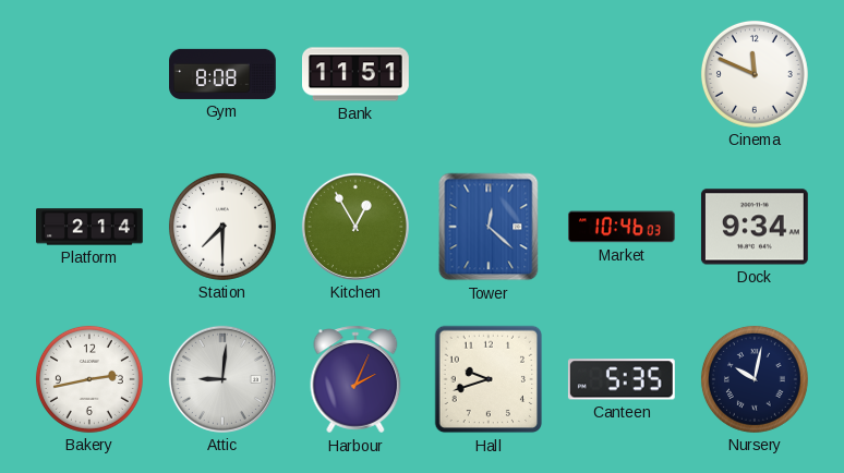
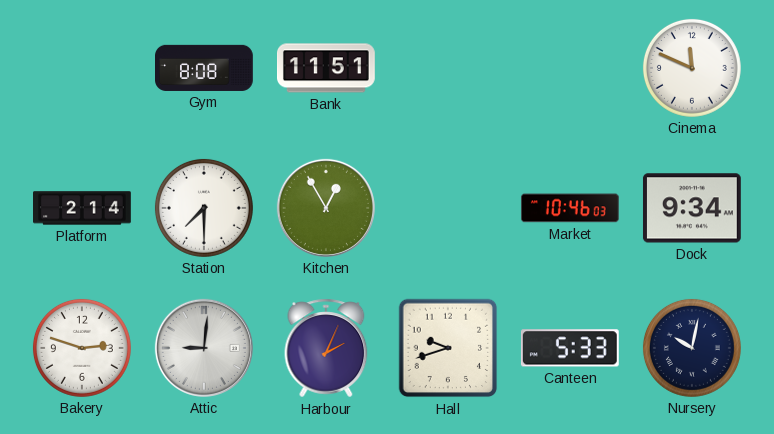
Tower: 12:22 -> none
Bakery: 2:43 -> 2:48
Canteen: 5:35 -> 5:33
